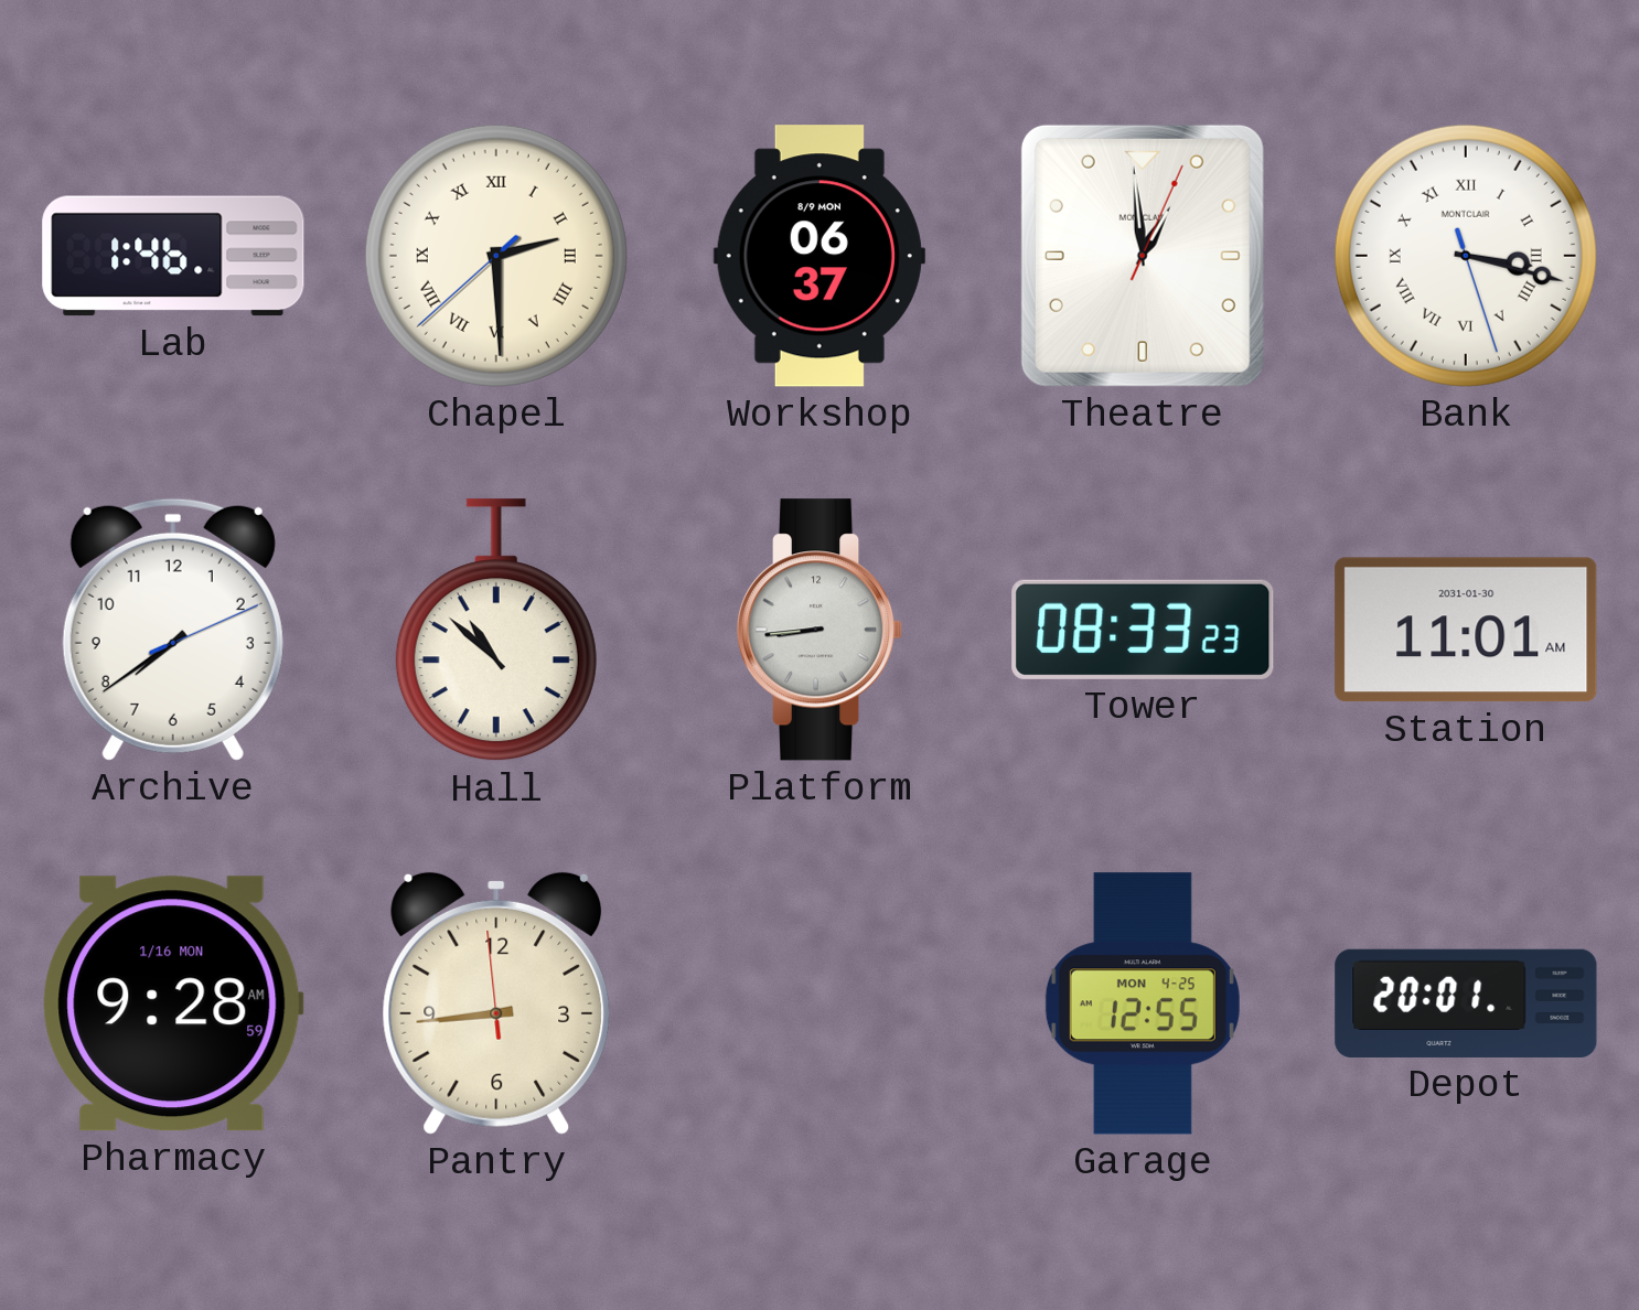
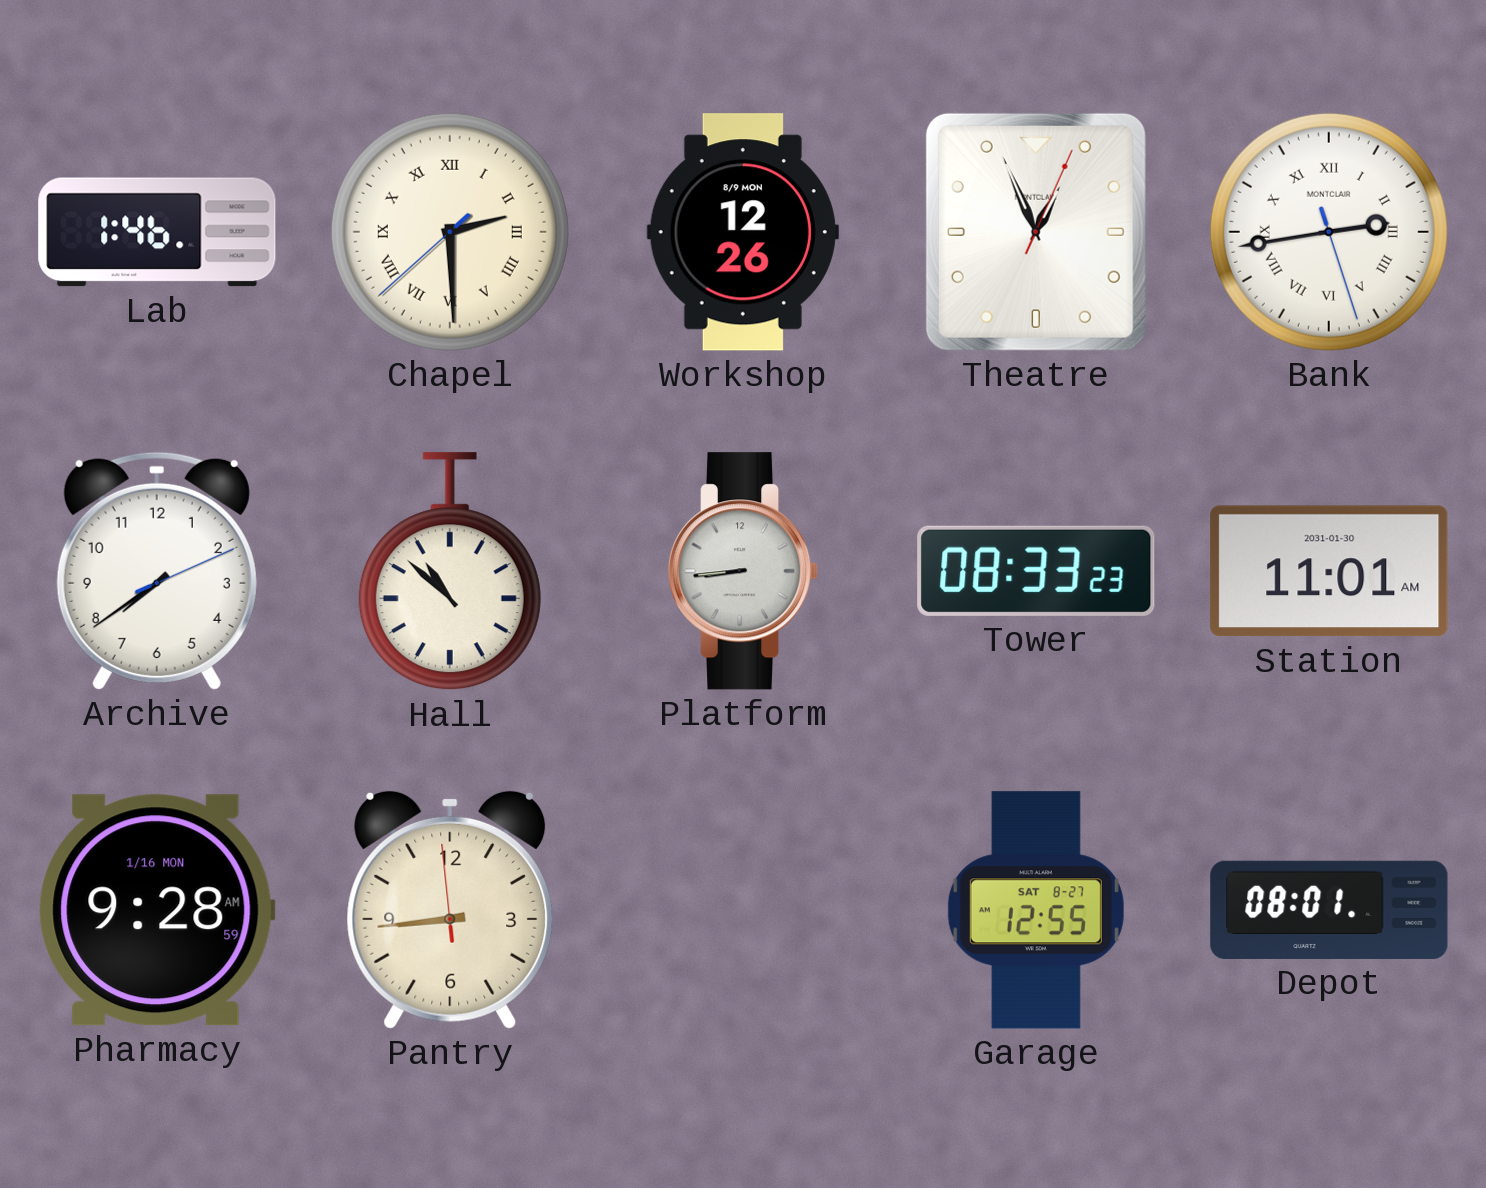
Workshop: 06:37 -> 12:26
Theatre: 12:59 -> 12:56
Bank: 3:17 -> 2:43
Garage date: MON 4-25 -> SAT 8-27
Depot: 20:01 -> 08:01
